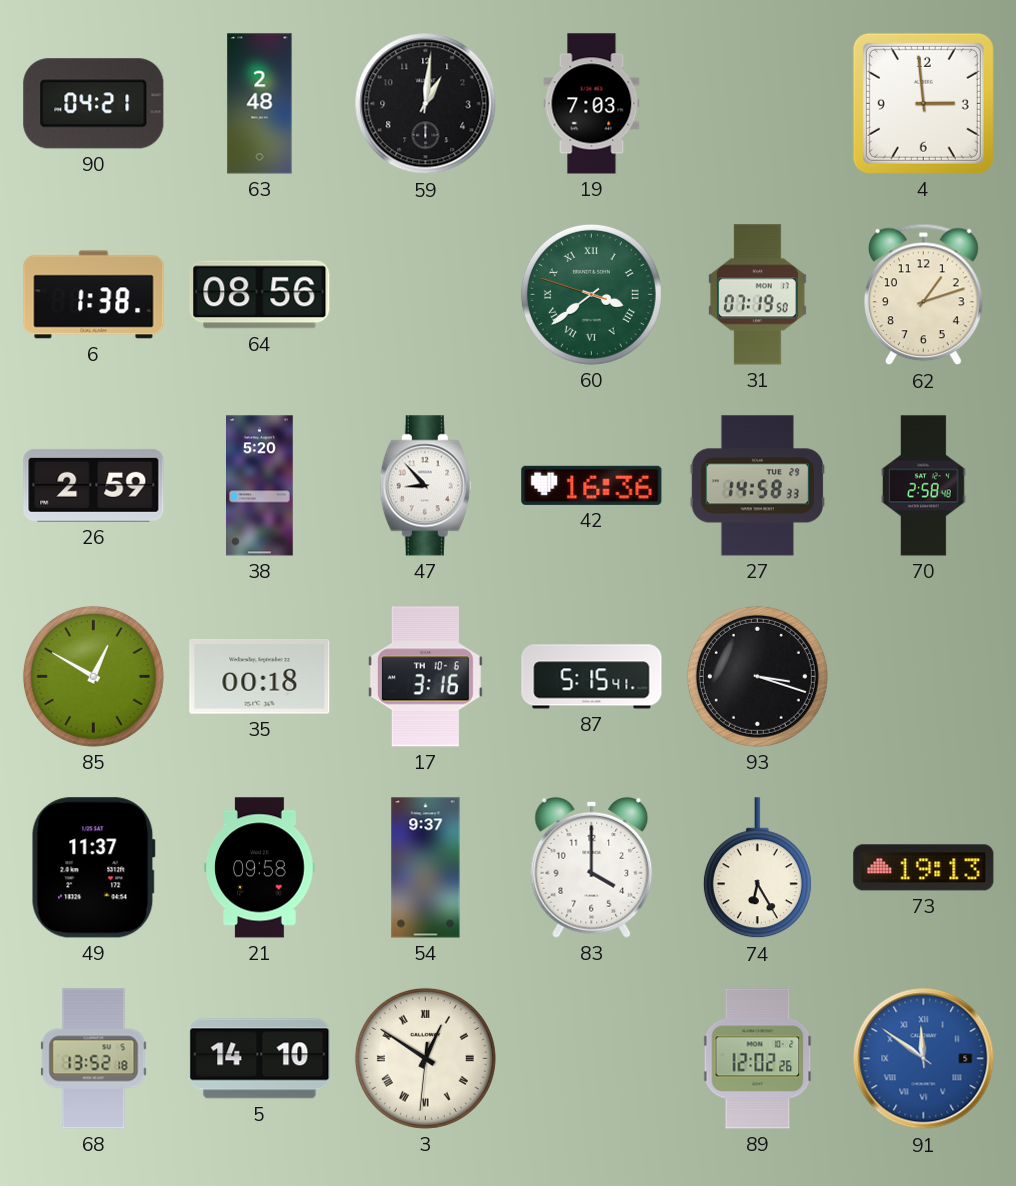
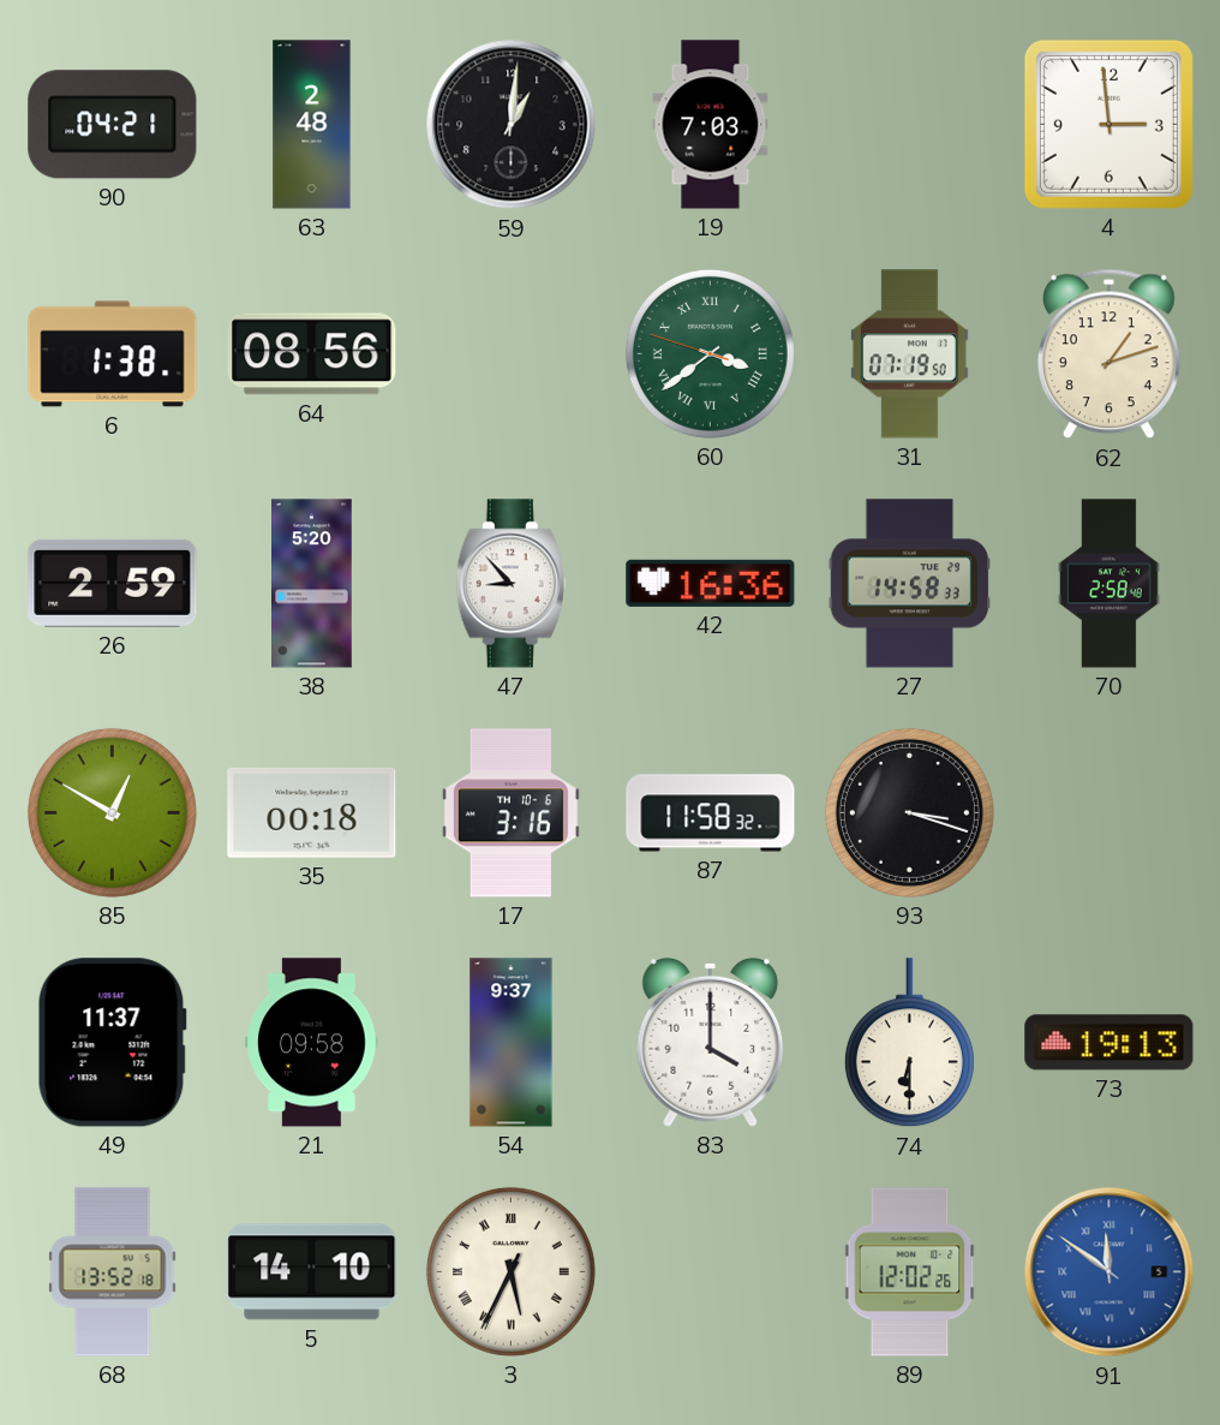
87: 5:15 -> 11:58
74: 6:25 -> 6:30
3: 12:50 -> 5:34
